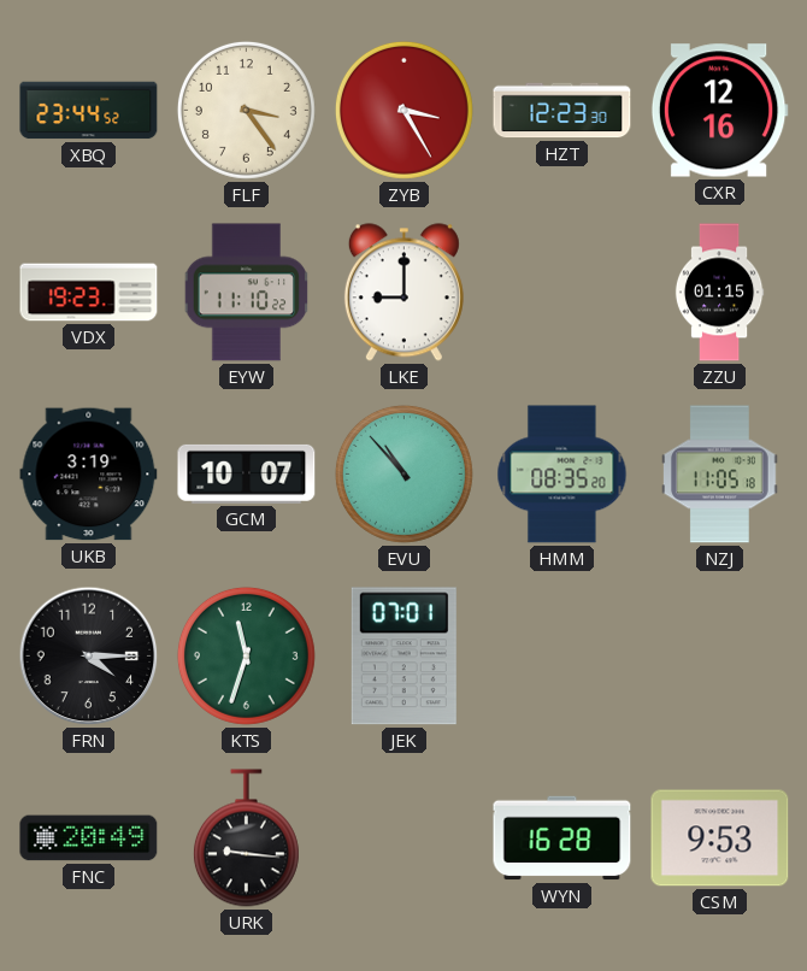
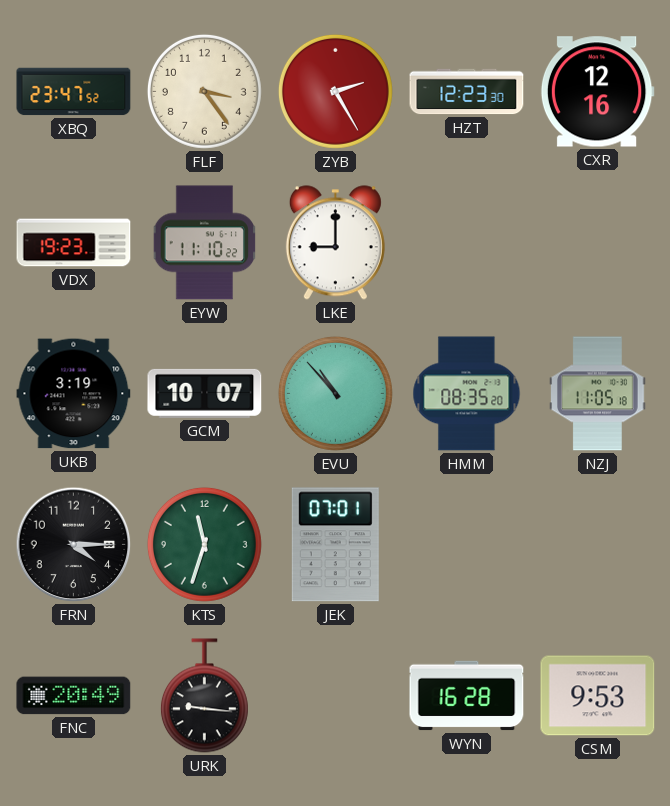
XBQ: 23:44 -> 23:47
ZYB: 3:25 -> 2:25
ZZU: 01:15 -> none
